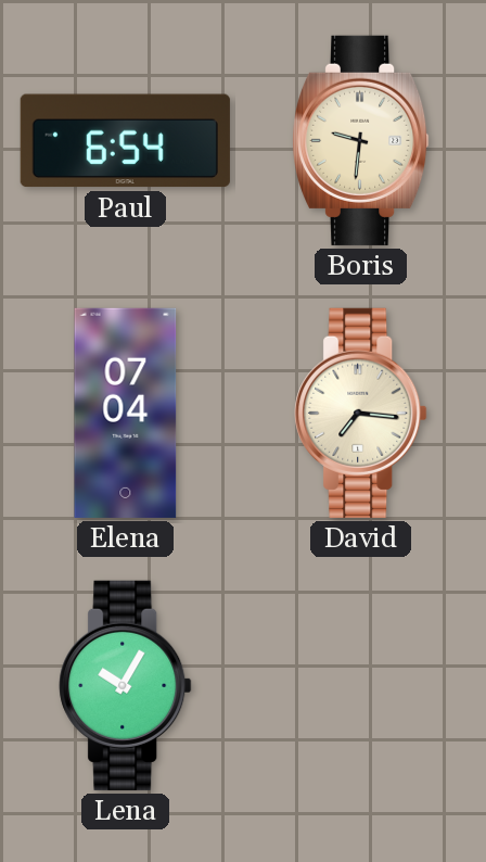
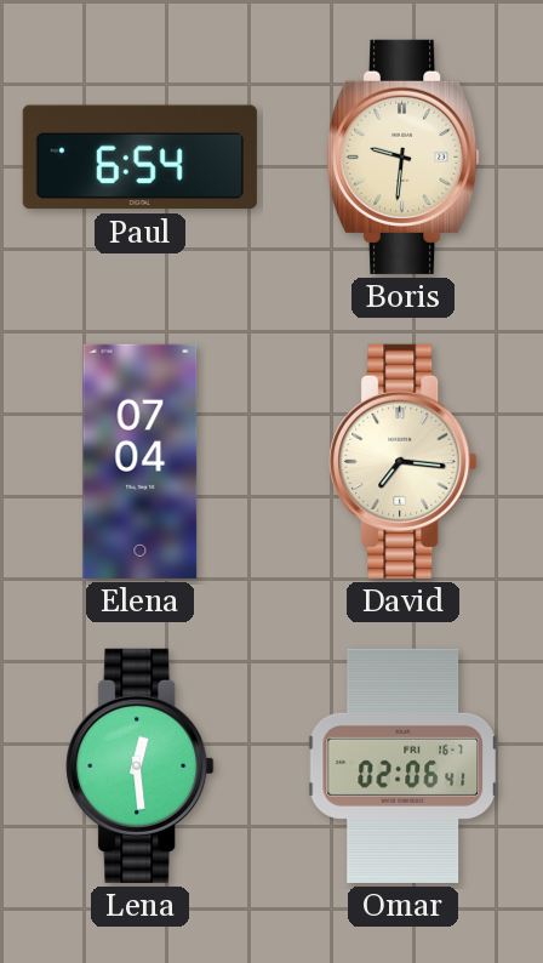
Lena: 10:05 -> 12:29
Omar: none -> 02:06
